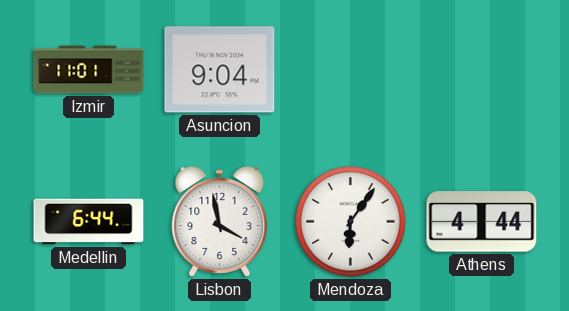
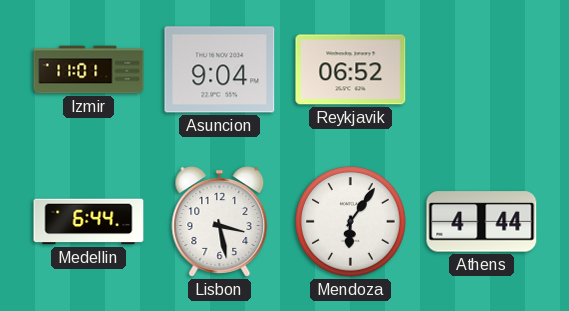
Reykjavik: none -> 06:52
Lisbon: 3:58 -> 3:28
